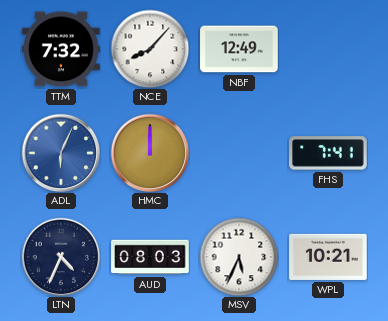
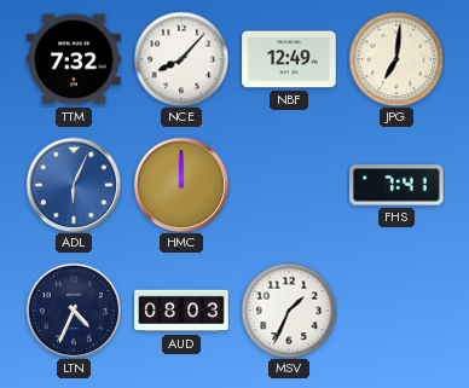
JPG: none -> 7:01
MSV: 5:34 -> 1:34
WPL: 10:21 -> none
